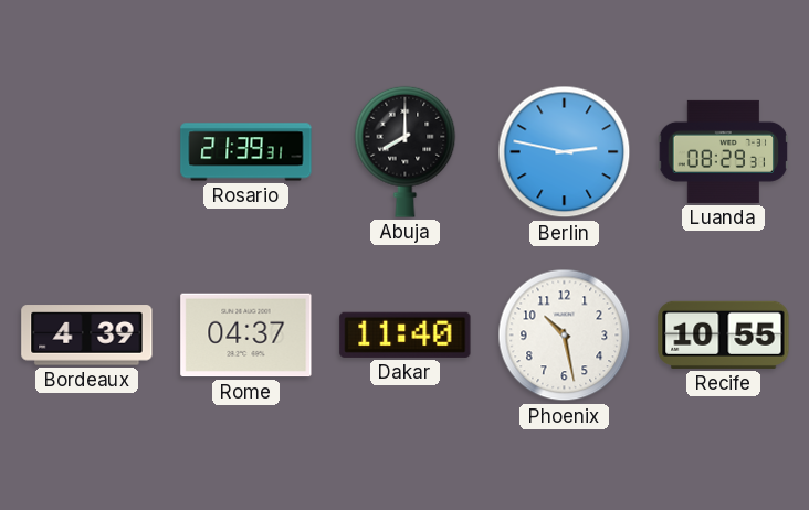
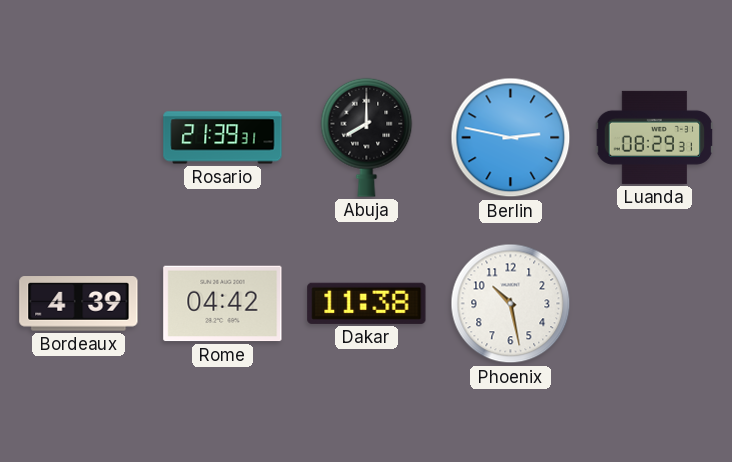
Rome: 04:37 -> 04:42
Dakar: 11:40 -> 11:38
Recife: 10:55 -> none
